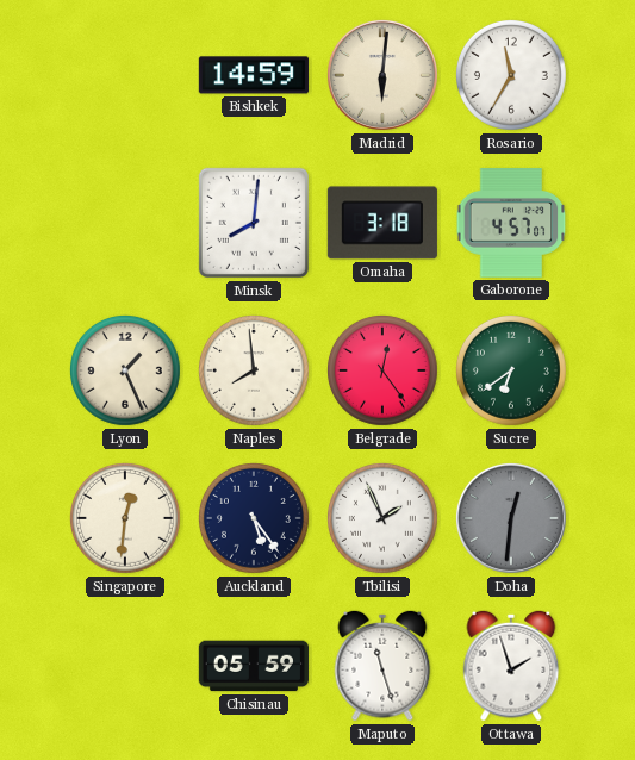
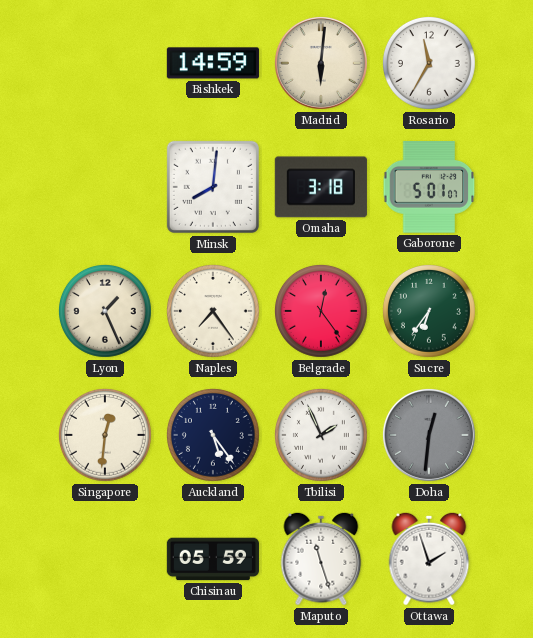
Gaborone: 4:57 -> 5:01
Naples: 7:59 -> 7:24
Sucre: 6:39 -> 6:36
